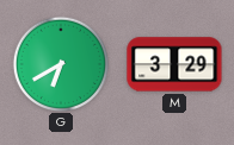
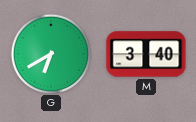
M: 3:29 -> 3:40
